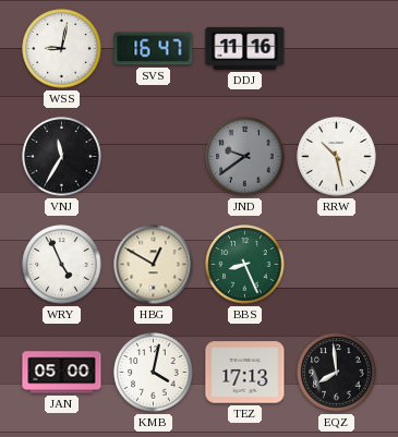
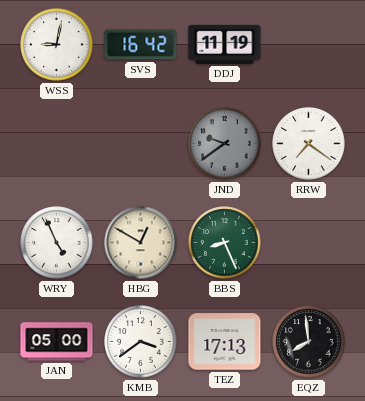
SVS: 16:47 -> 16:42
DDJ: 11:16 -> 11:19
VNJ: 11:35 -> none
RRW: 10:28 -> 7:21
KMB: 4:02 -> 3:39
